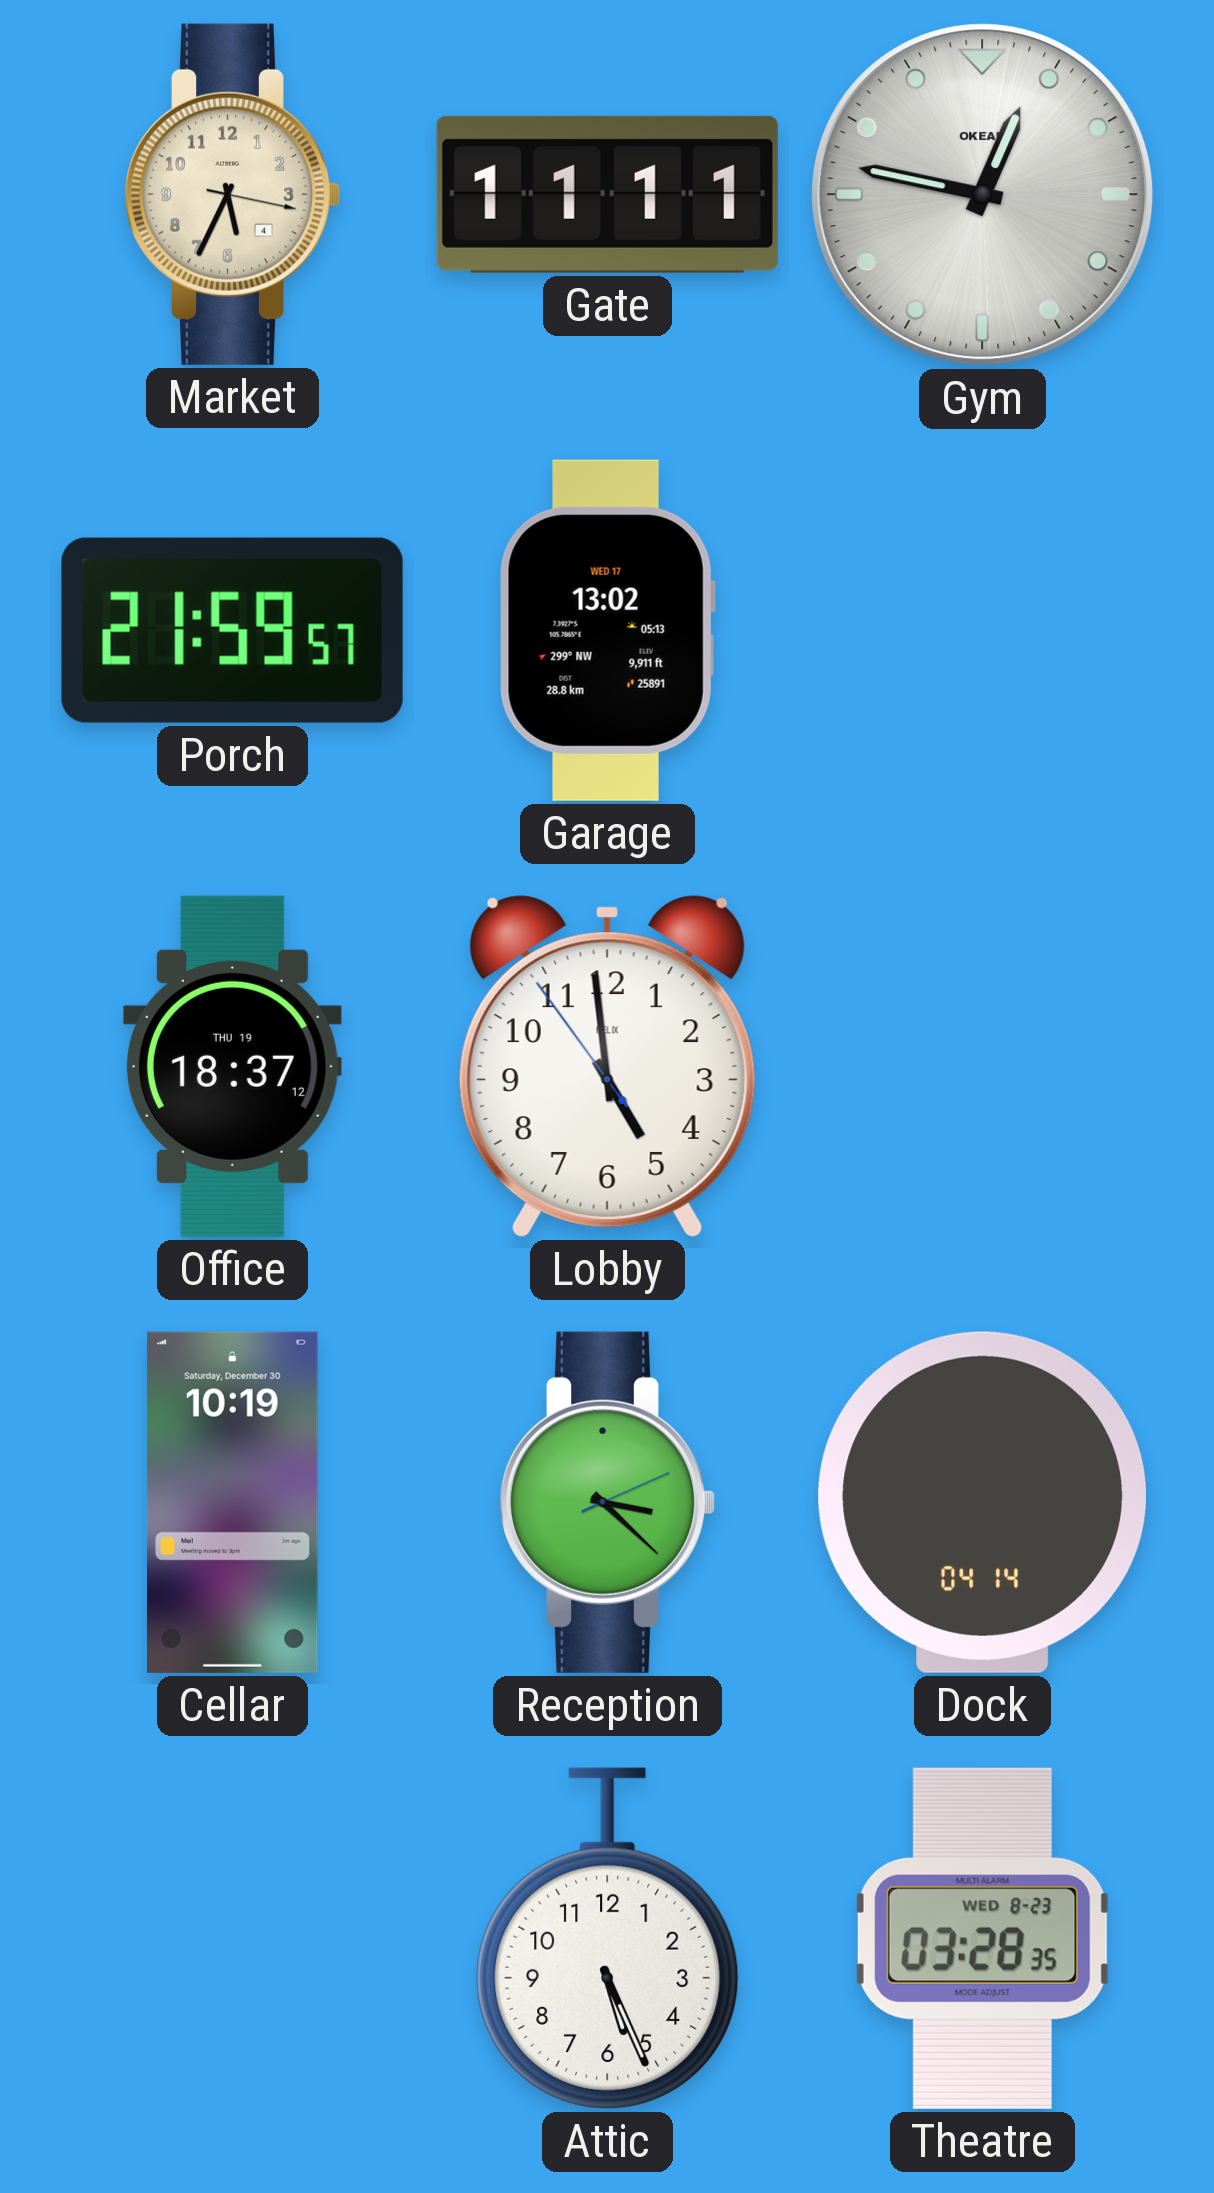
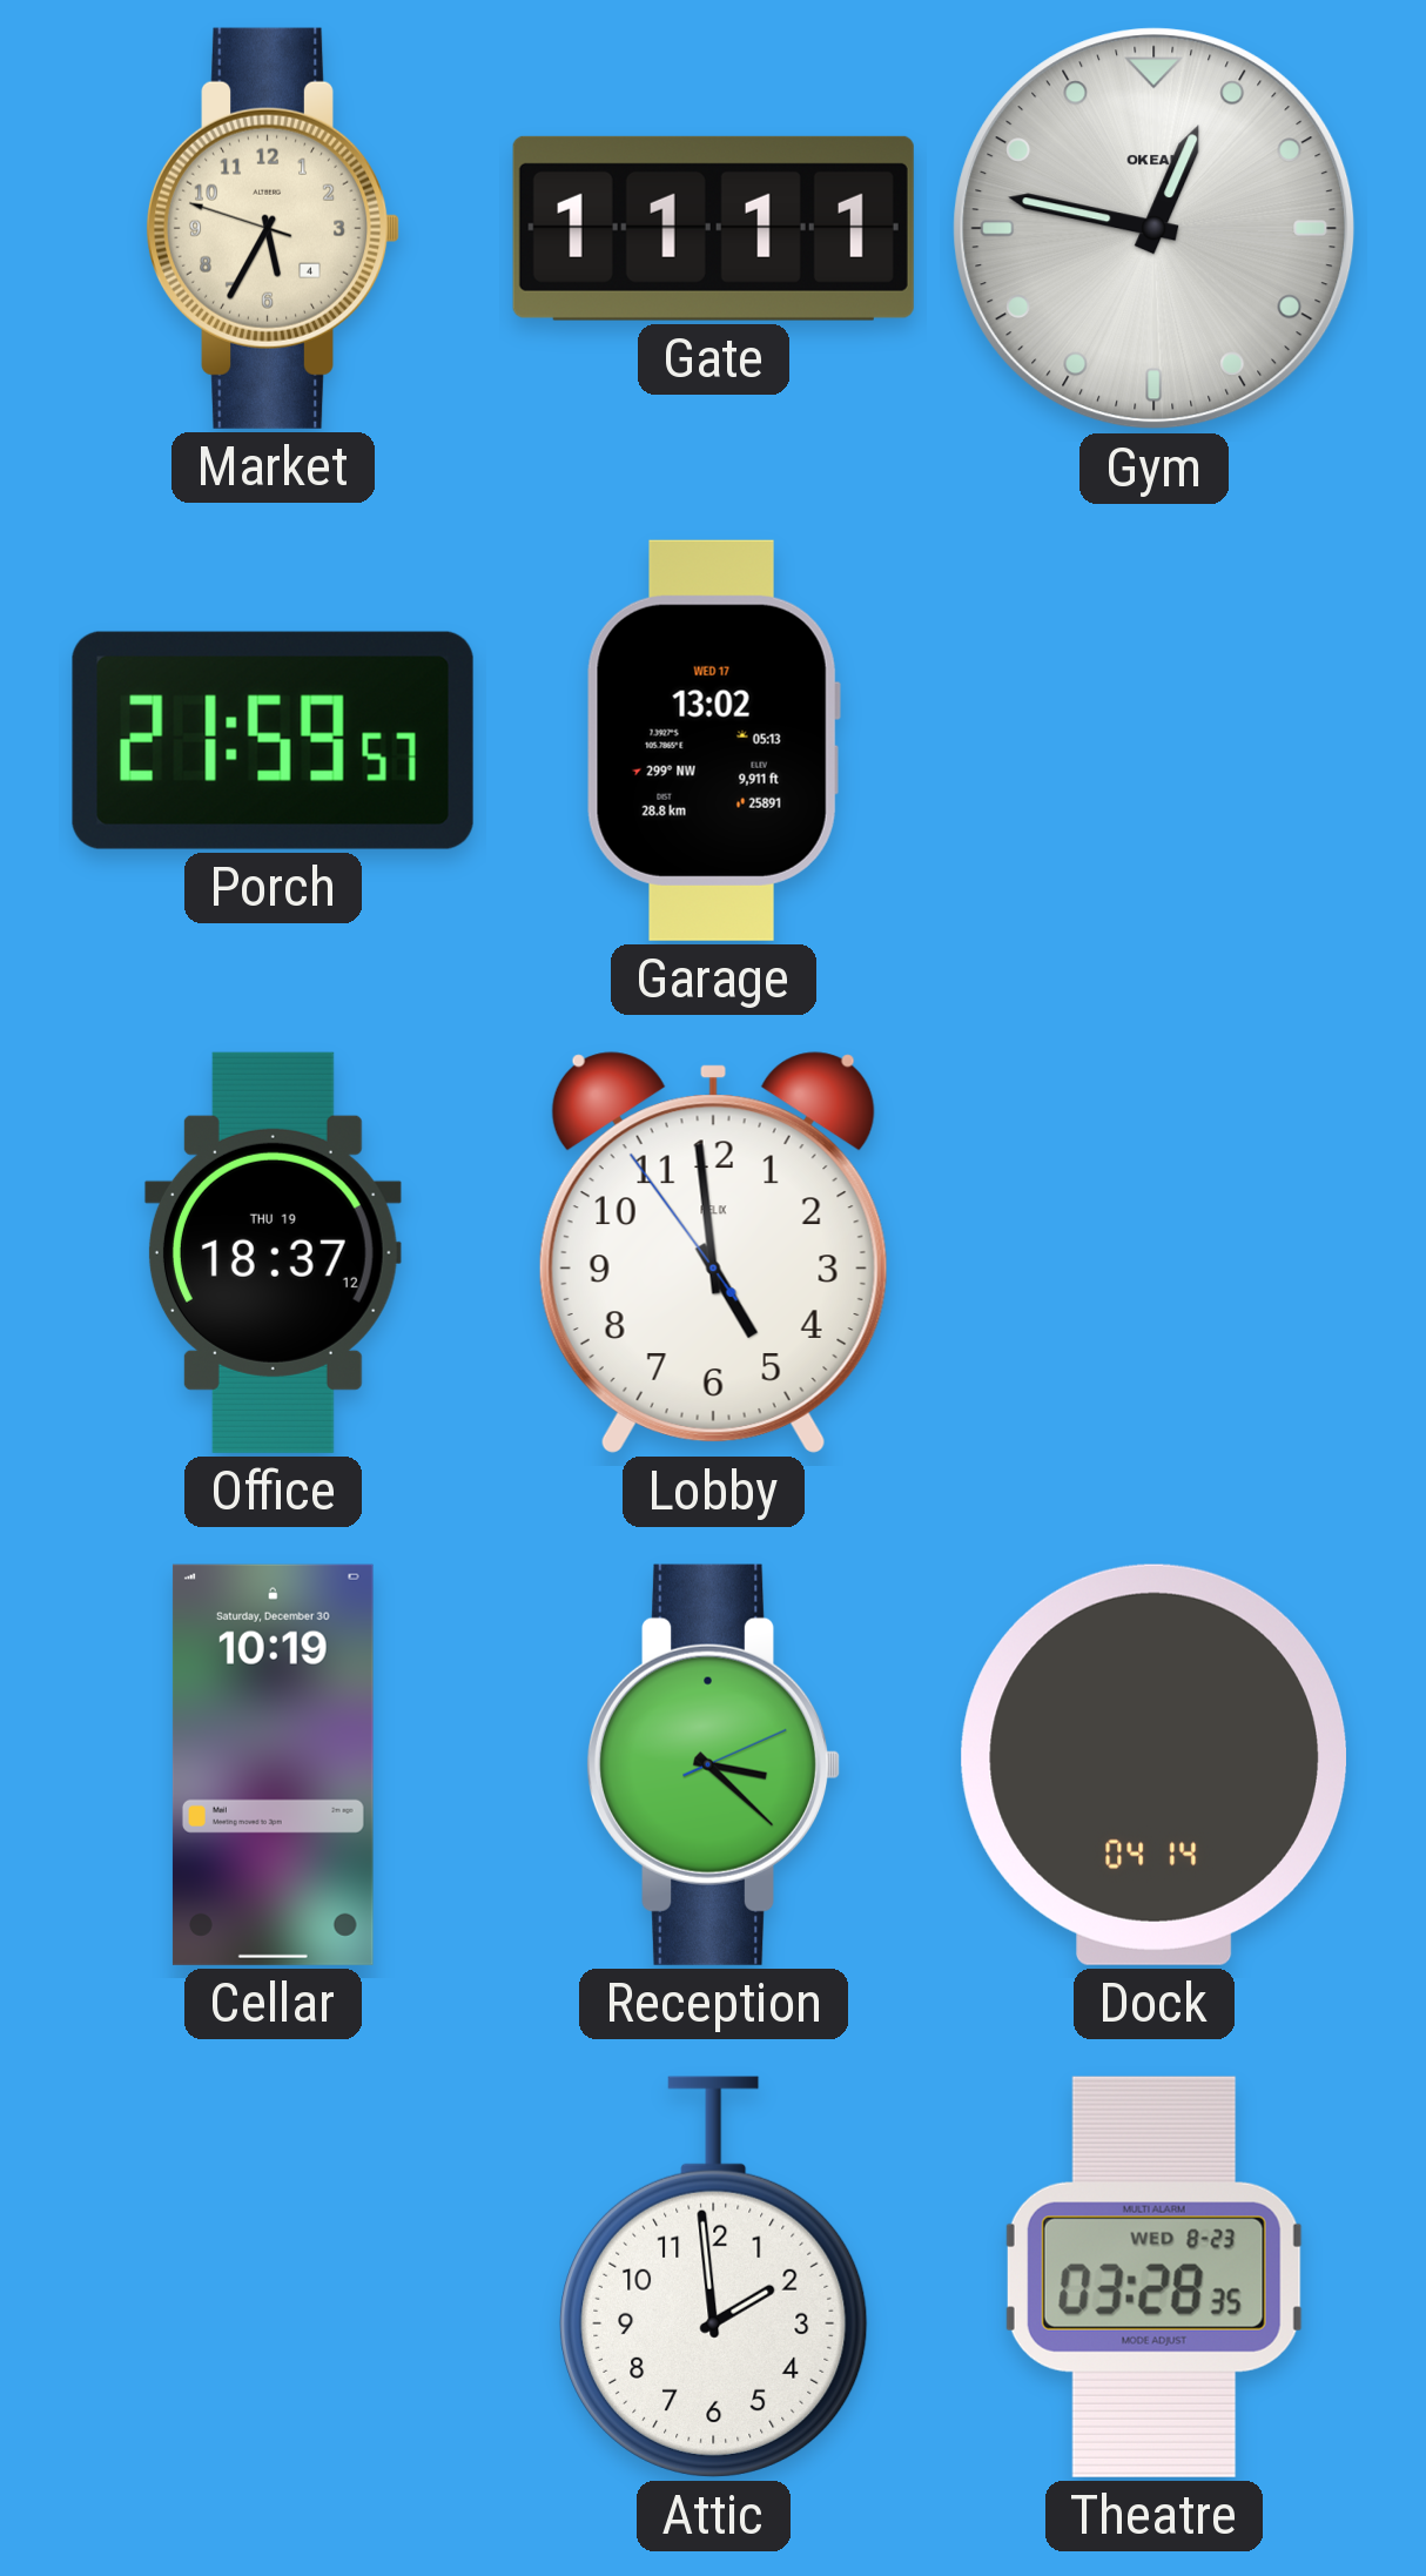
Market: 5:34:17 -> 5:34:48
Attic: 5:26 -> 1:59
